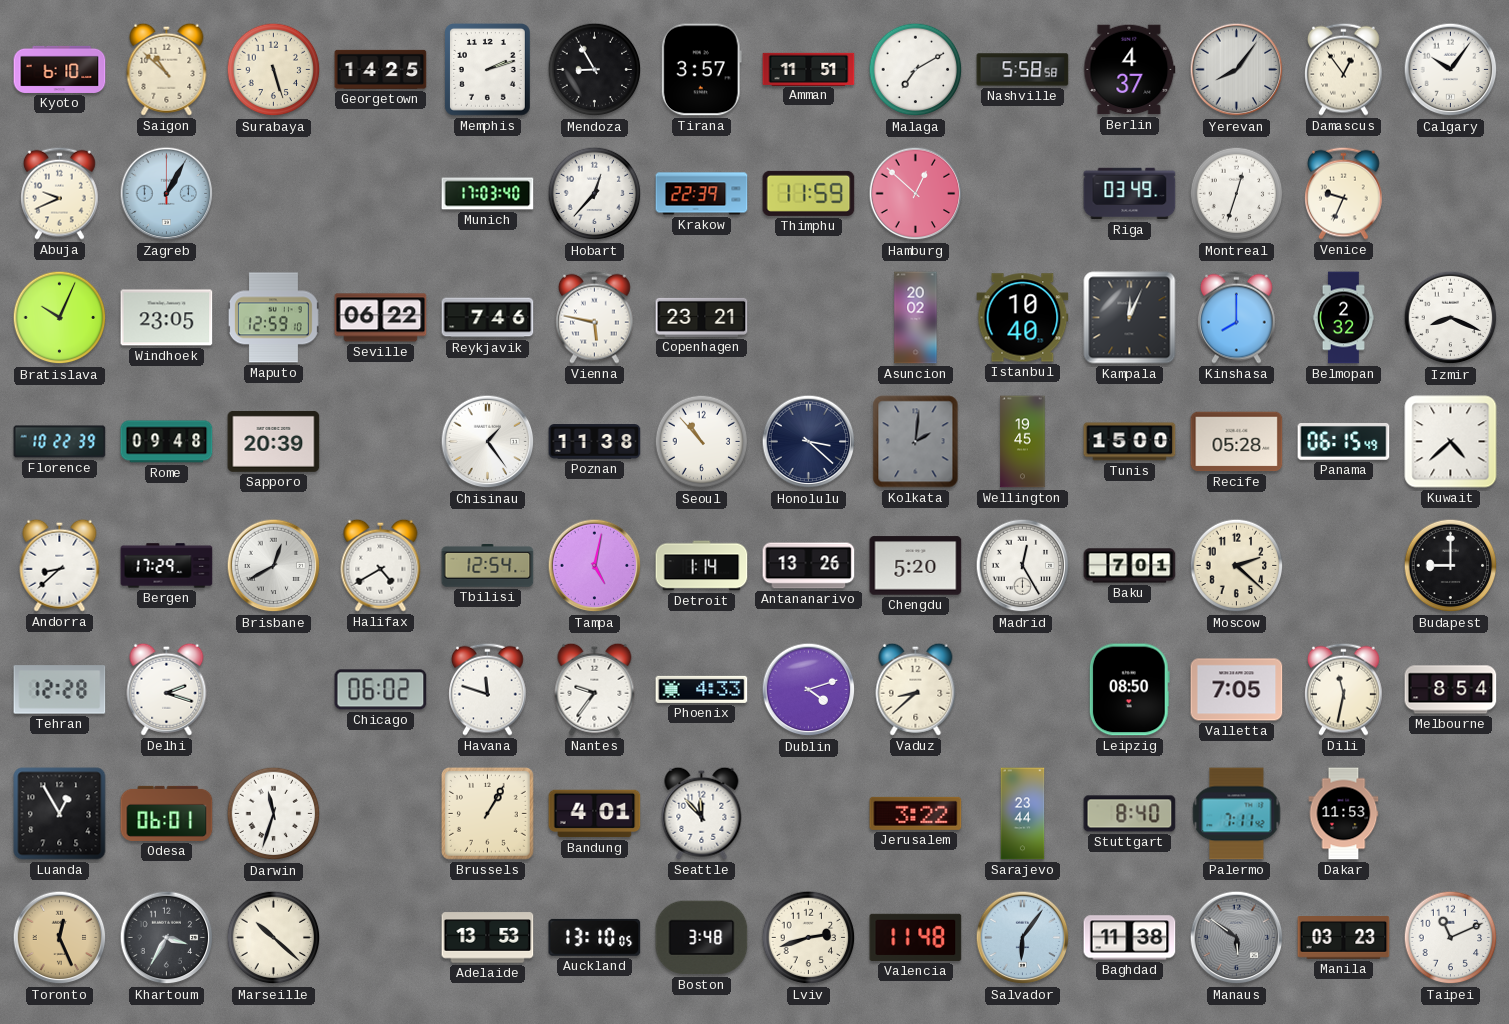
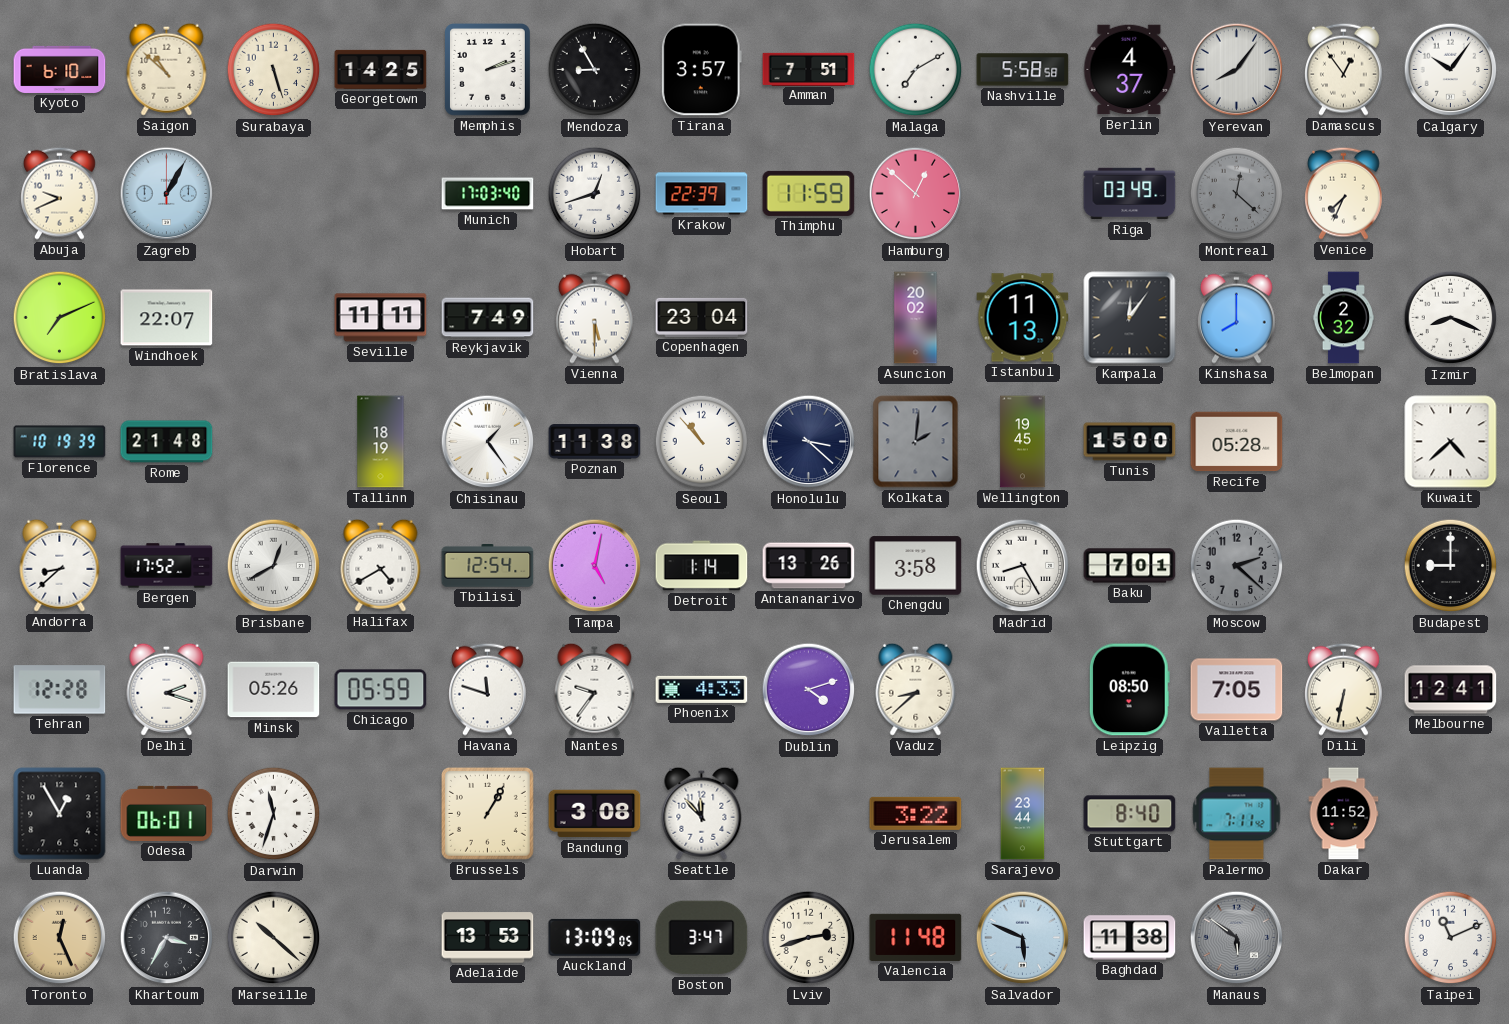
Amman: 11:51 -> 7:51
Hobart: 12:37 -> 12:42
Montreal: 12:33 -> 12:22
Montreal dial: white -> grey
Venice: 9:34 -> 7:34
Bratislava: 10:04 -> 7:11
Windhoek: 23:05 -> 22:07
Maputo: 12:59 -> none
Seville: 06:22 -> 11:11
Reykjavik: 7:46 -> 7:49
Vienna: 5:47 -> 5:30
Copenhagen: 23:21 -> 23:04
Istanbul: 10:40 -> 11:13
Kampala: 12:04 -> 12:06
Florence: 10:22 -> 10:19
Rome: 09:48 -> 21:48
Sapporo: 20:39 -> none
Tallinn: none -> 18:19
Panama: 06:15 -> none
Bergen: 17:29 -> 17:52
Chengdu: 5:20 -> 3:58
Madrid: 12:25 -> 8:25
Moscow dial: cream -> grey
Minsk: none -> 05:26
Chicago: 06:02 -> 05:59
Dili: 11:32 -> 6:32
Melbourne: 8:54 -> 12:41
Bandung: 4:01 -> 3:08
Dakar: 11:53 -> 11:52
Auckland: 13:10 -> 13:09
Boston: 3:48 -> 3:47
Salvador: 6:06 -> 5:49
Manila: 03:23 -> none
